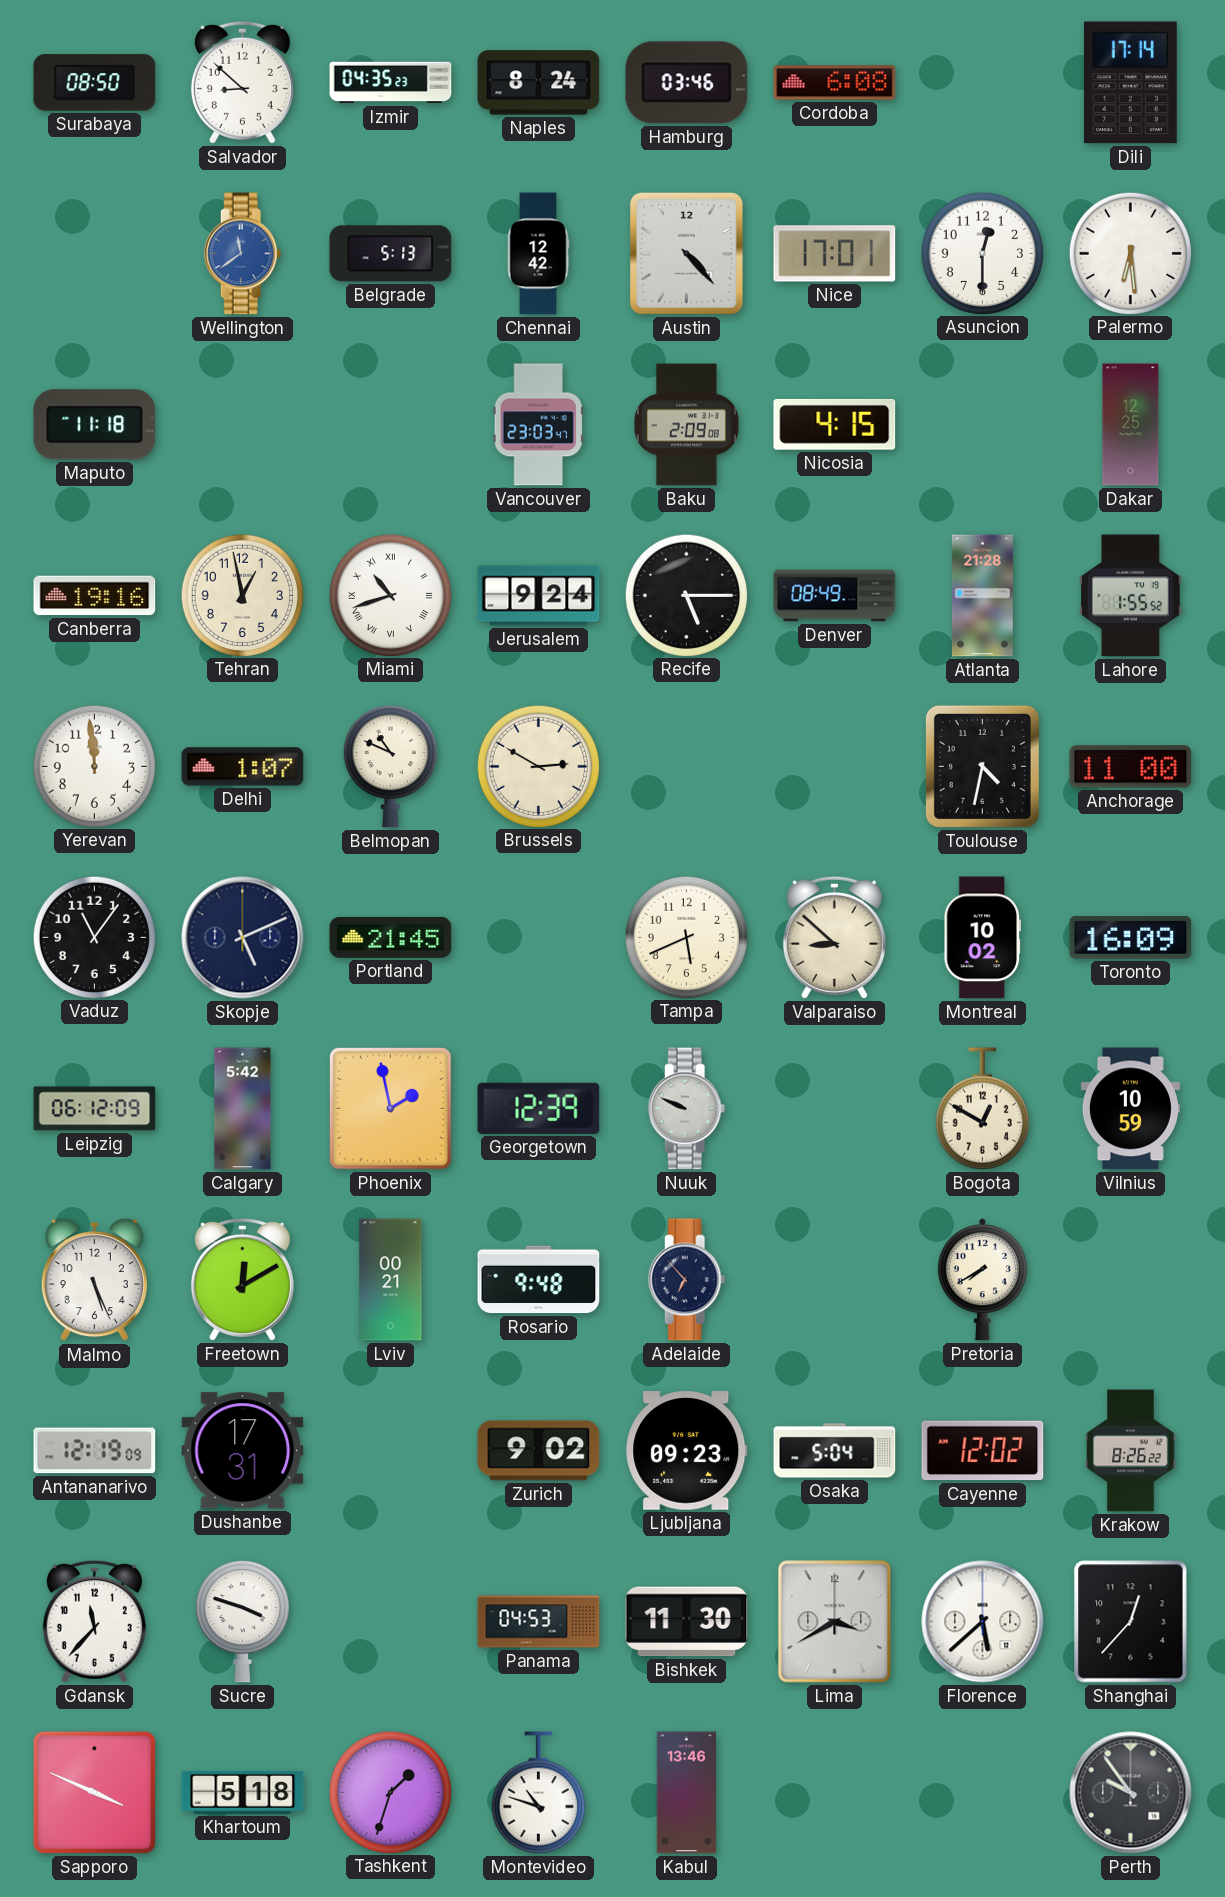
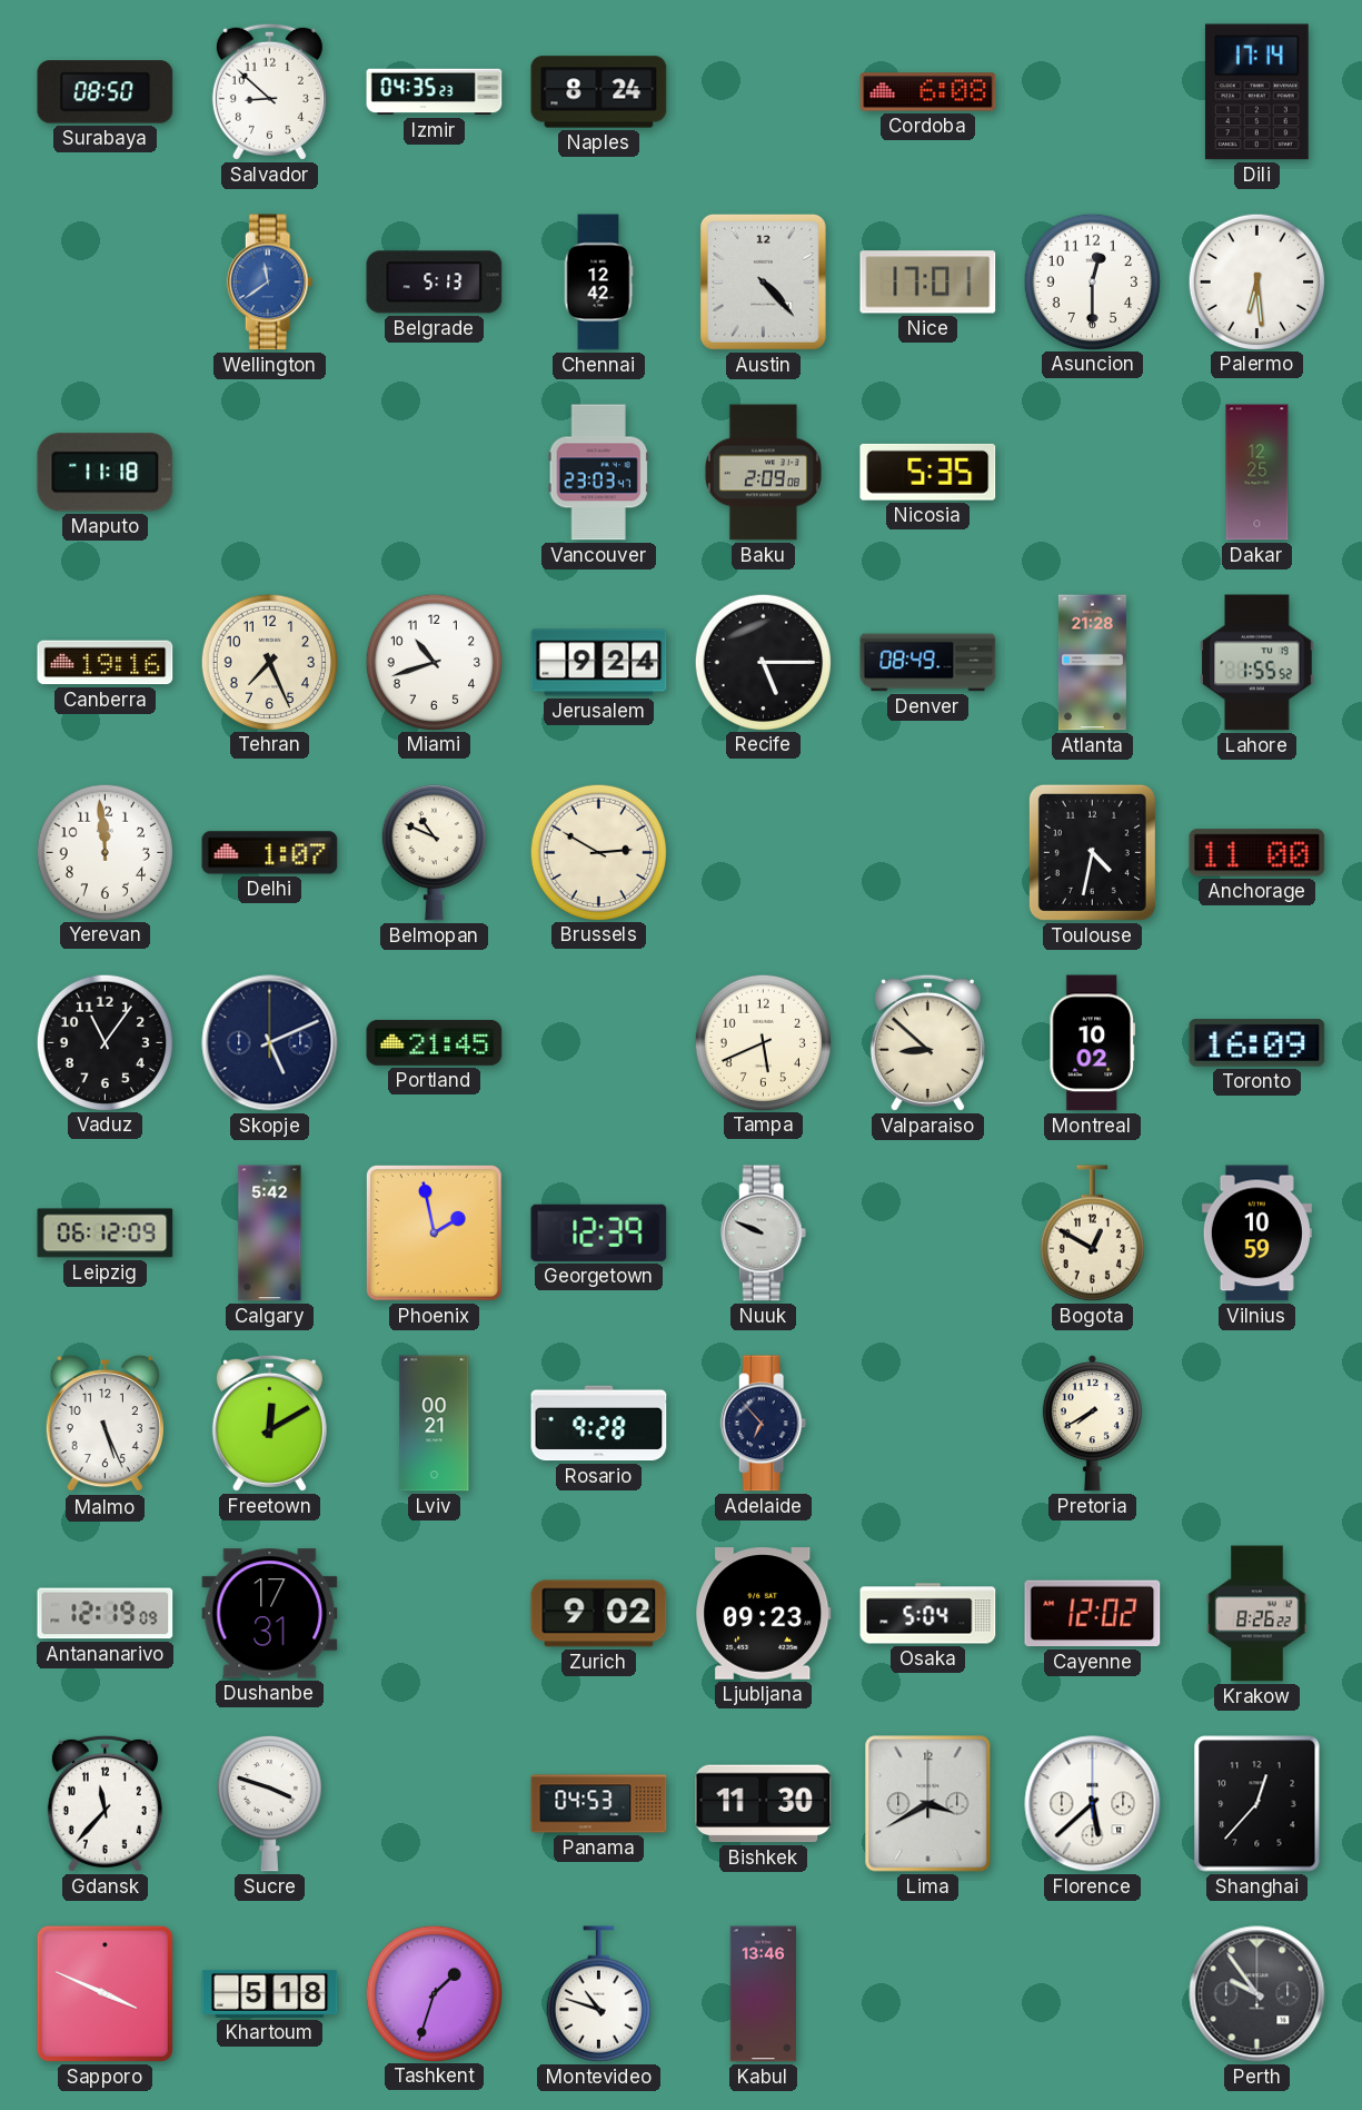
Hamburg: 03:46 -> none
Nicosia: 4:15 -> 5:35
Tehran: 12:58 -> 7:26
Miami numerals: Roman -> Arabic
Rosario: 9:48 -> 9:28
